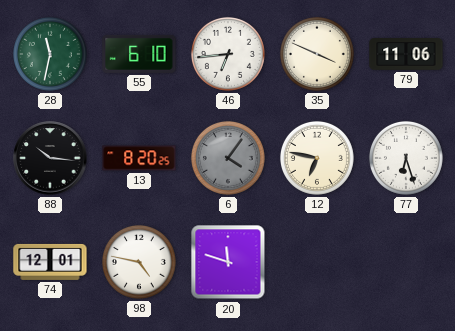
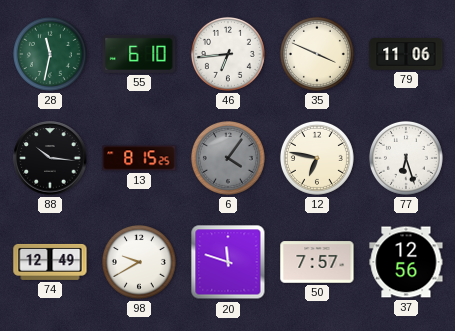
13: 8:20 -> 8:15
74: 12:01 -> 12:49
98: 4:47 -> 9:40
50: none -> 7:57
37: none -> 12:56
